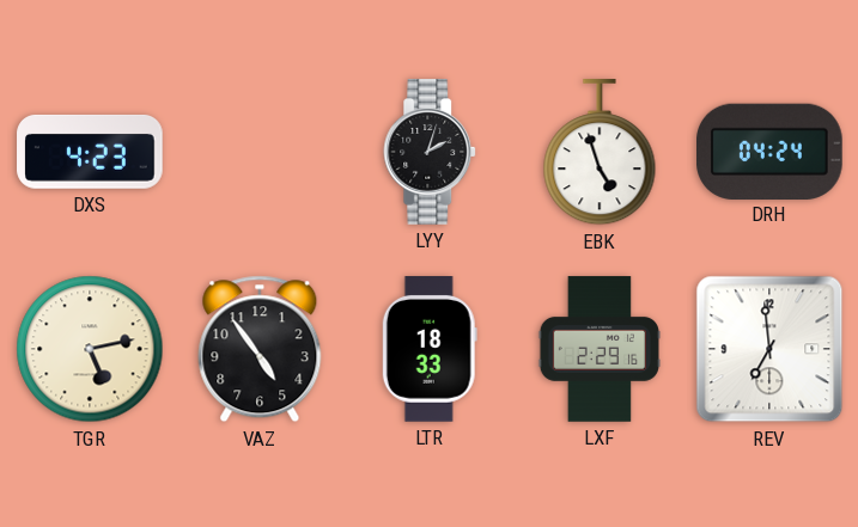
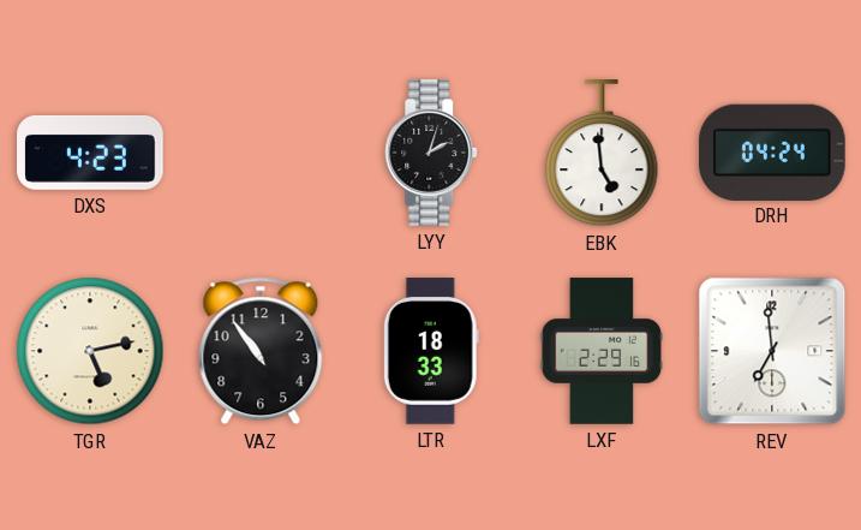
EBK: 4:57 -> 4:59
VAZ: 4:54 -> 10:54
